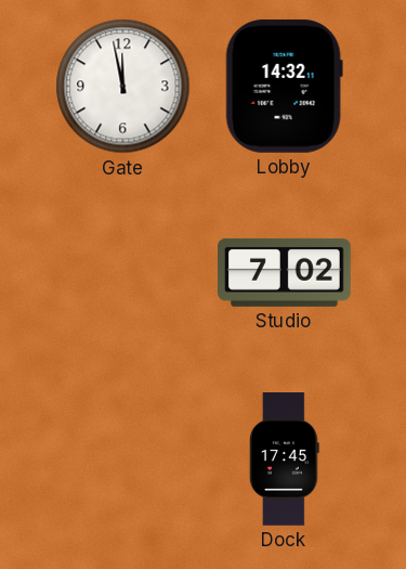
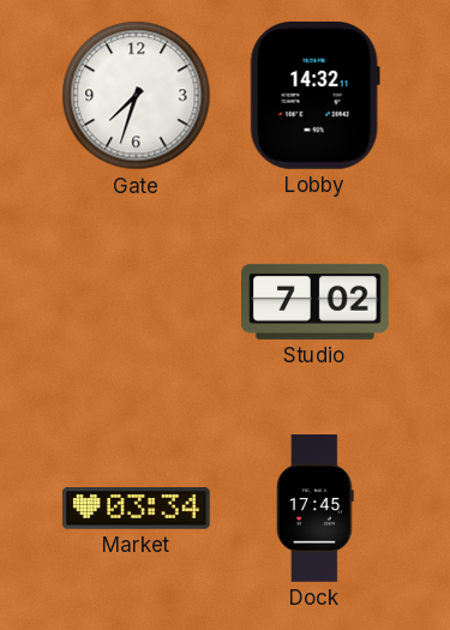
Gate: 11:58 -> 7:33
Market: none -> 03:34
